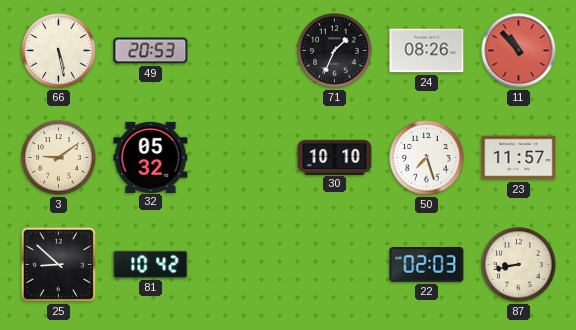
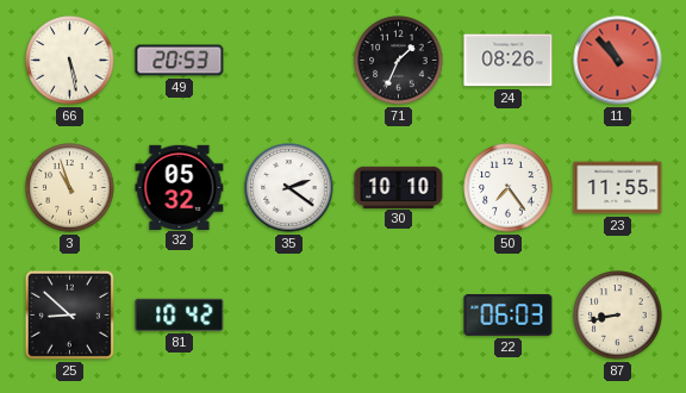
3: 9:09 -> 10:57
35: none -> 2:21
50: 7:27 -> 7:24
23: 11:57 -> 11:55
22: 02:03 -> 06:03
